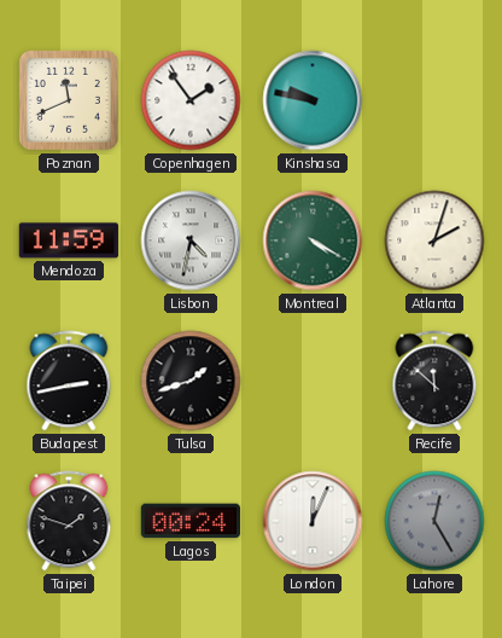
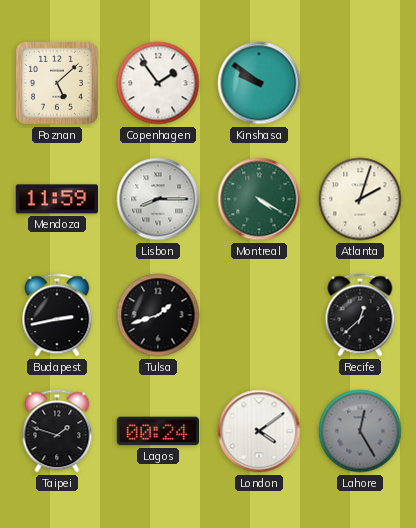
Poznan: 11:41 -> 5:08
Kinshasa: 9:47 -> 9:51
Lisbon: 4:32 -> 8:15
Recife: 11:52 -> 12:38
London: 12:04 -> 4:09
